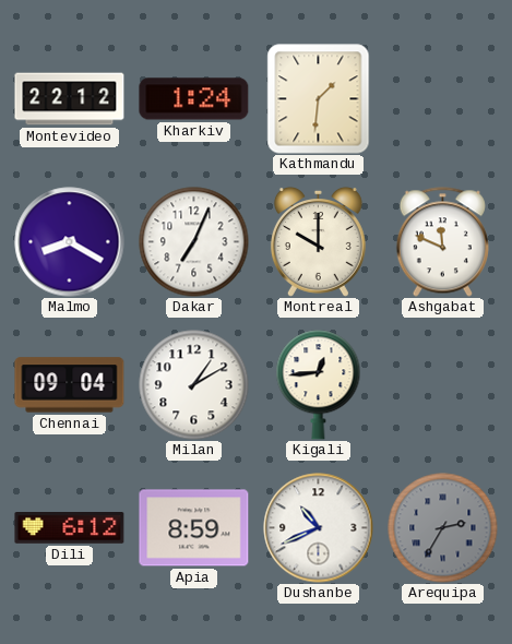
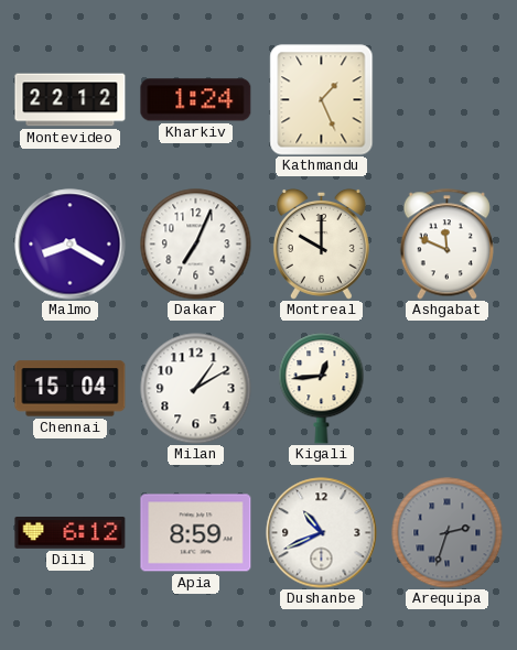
Kathmandu: 1:31 -> 1:26
Chennai: 09:04 -> 15:04
Arequipa: 2:35 -> 2:33
